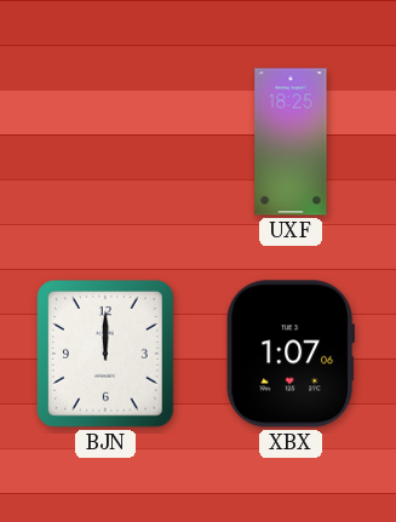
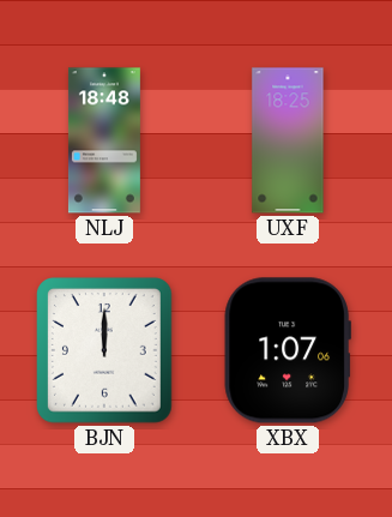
NLJ: none -> 18:48
